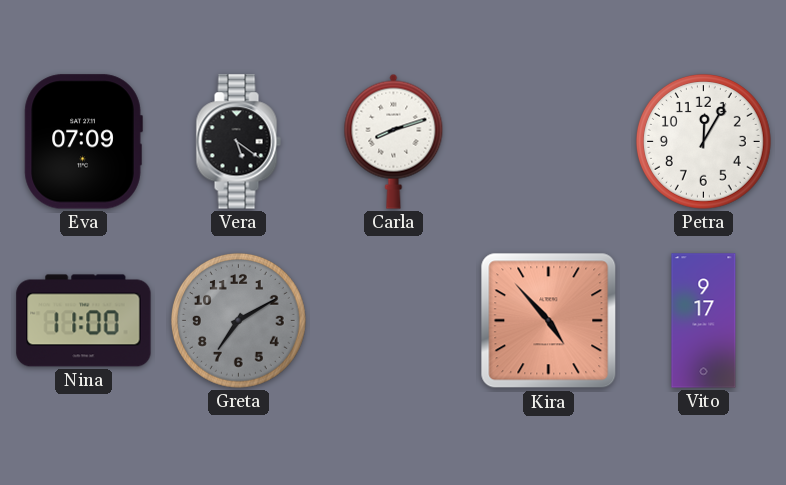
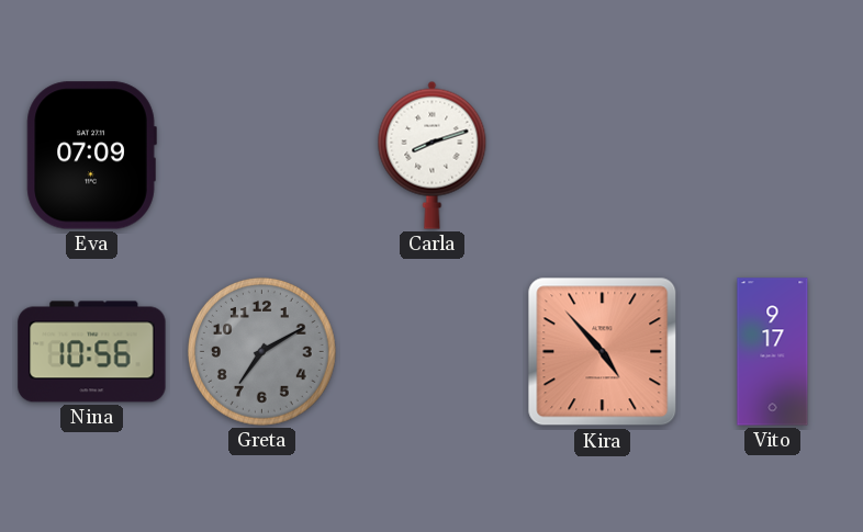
Vera: 5:21 -> none
Petra: 12:05 -> none
Nina: 11:00 -> 10:56
